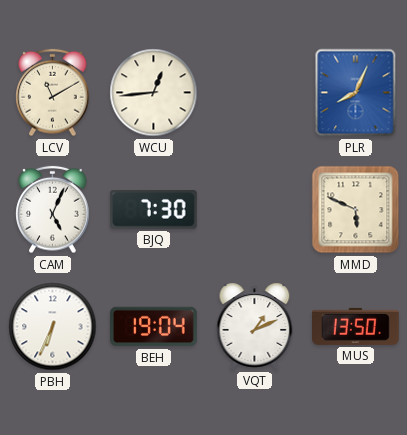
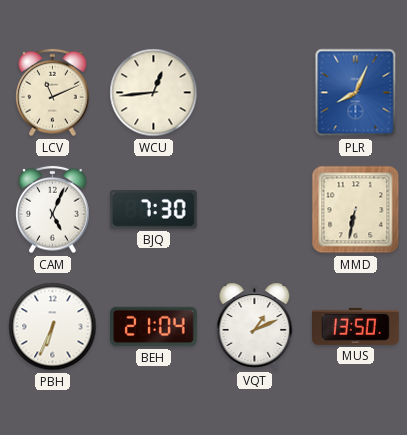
LCV: 11:10 -> 11:11
MMD: 5:49 -> 6:32
BEH: 19:04 -> 21:04
